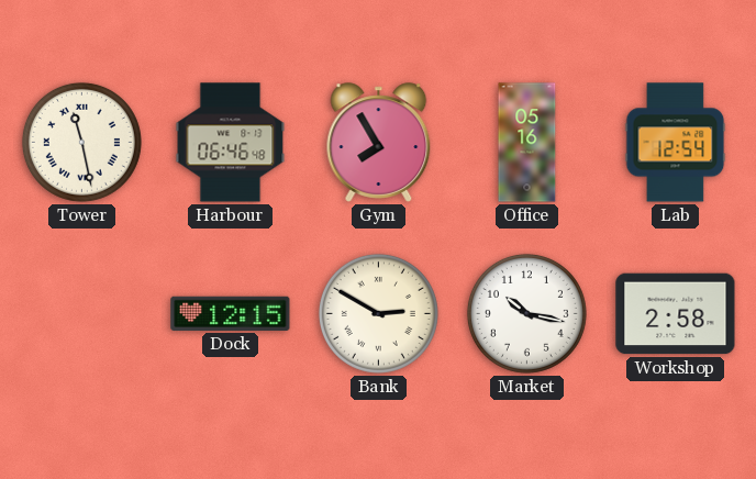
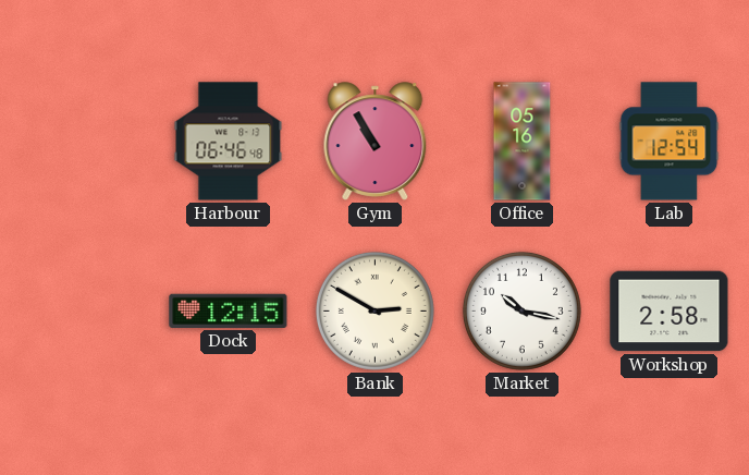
Tower: 11:28 -> none
Gym: 7:55 -> 10:55
